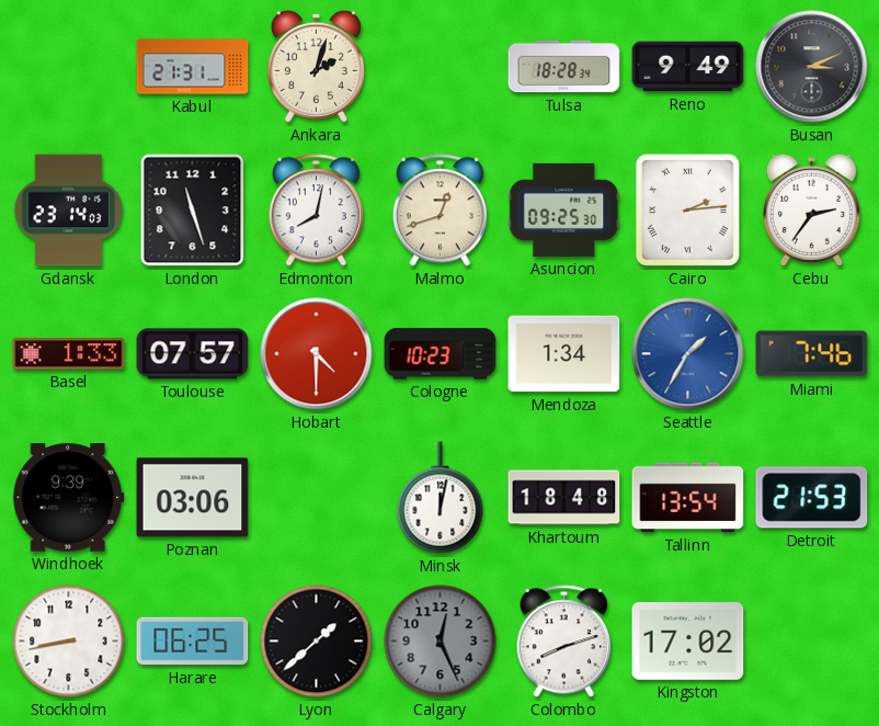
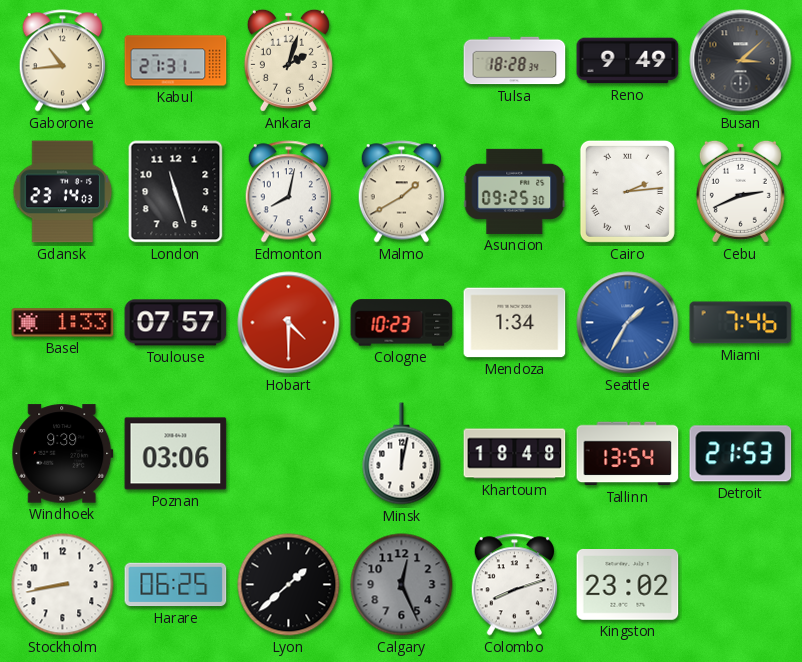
Gaborone: none -> 10:44
Busan: 3:11 -> 3:08
Malmo: 12:42 -> 1:40
Cebu: 2:36 -> 2:41
Kingston: 17:02 -> 23:02
